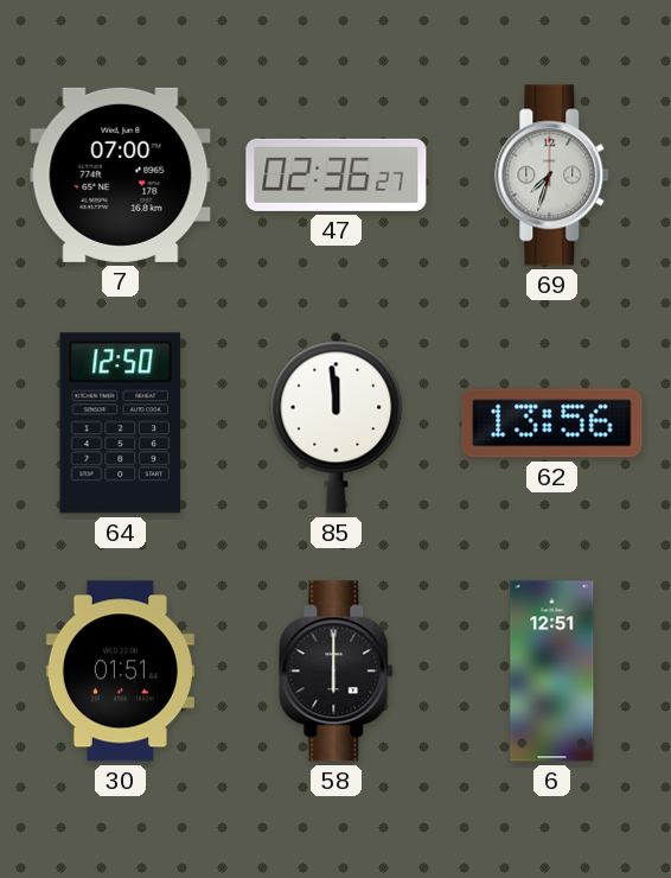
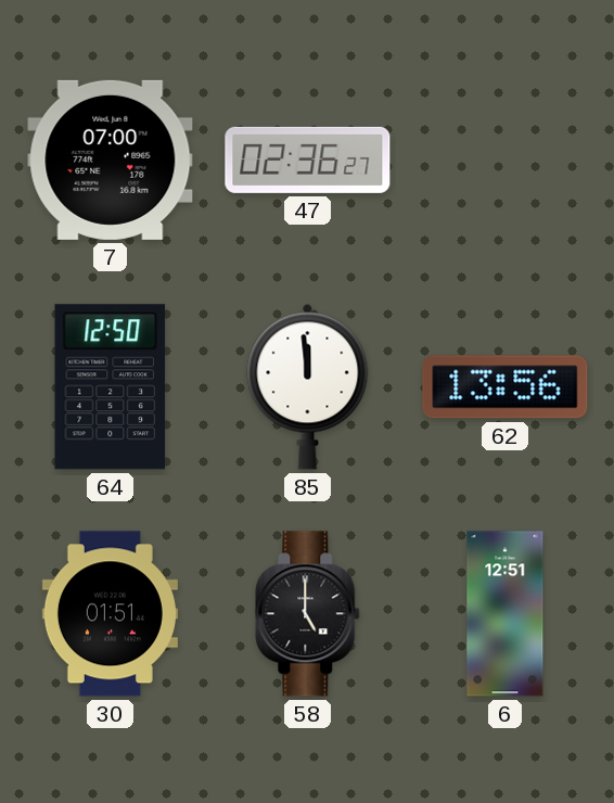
69: 7:33 -> none
58: 6:00 -> 5:00
